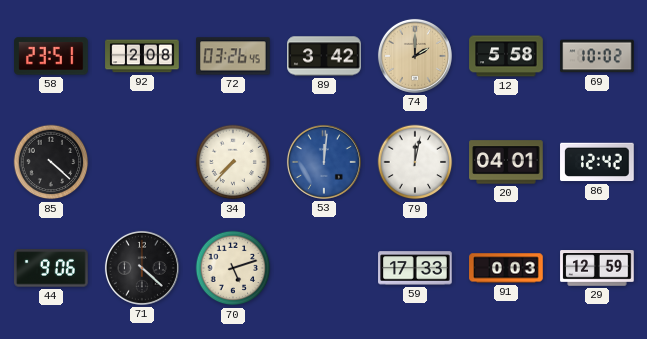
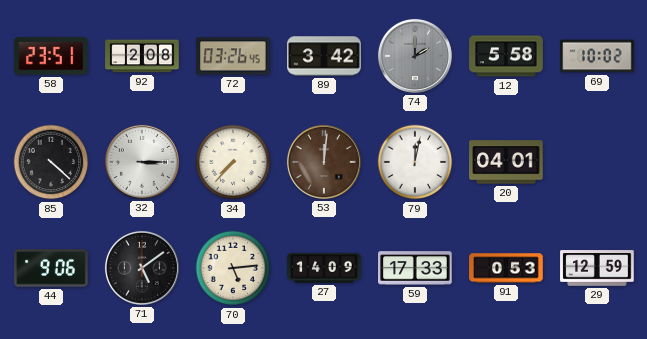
74 dial: champagne -> grey
32: none -> 3:15
53 dial: blue -> brown
86: 12:42 -> none
71: 4:22 -> 5:09
70: 5:12 -> 5:14
27: none -> 14:09
91: 0:03 -> 0:53
